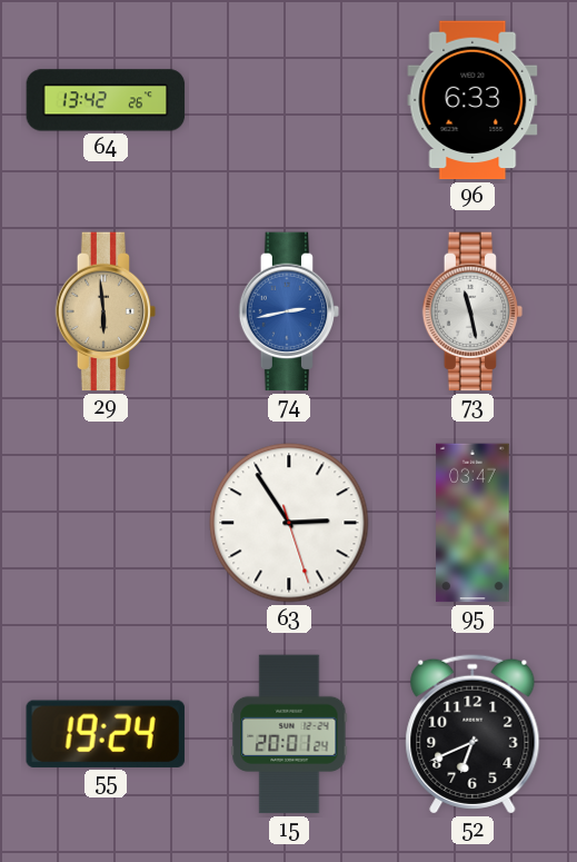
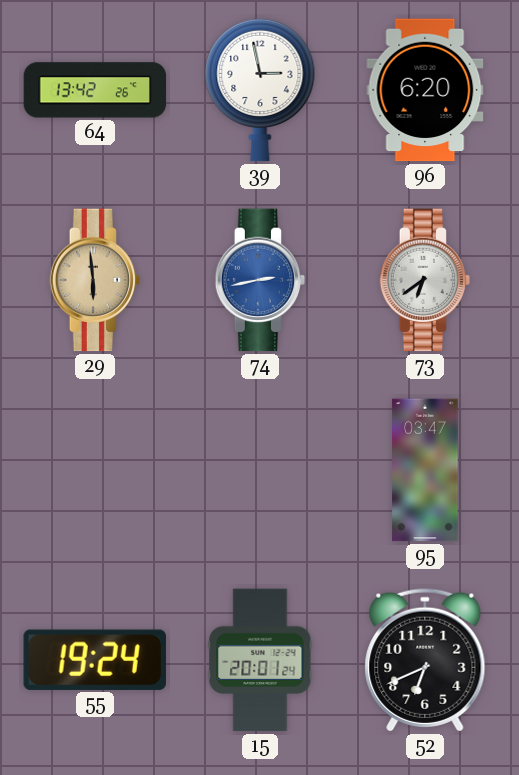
39: none -> 2:58
96: 6:33 -> 6:20
73: 11:28 -> 6:39
63: 2:54 -> none
